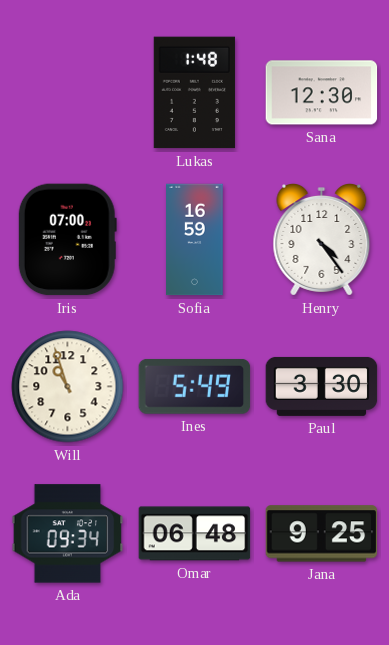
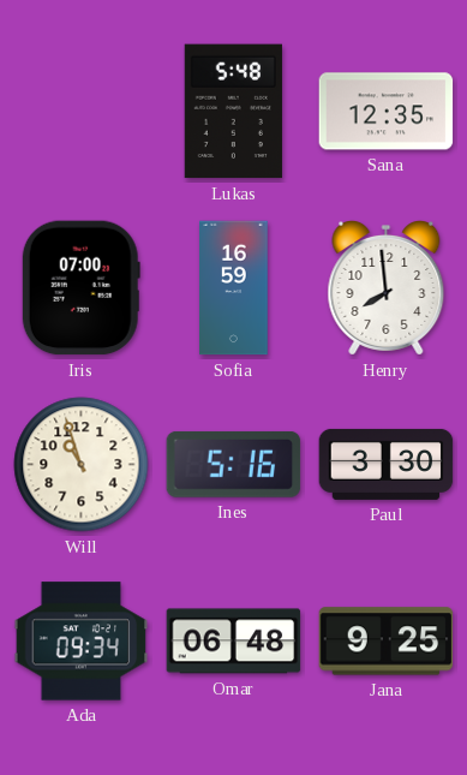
Lukas: 1:48 -> 5:48
Sana: 12:30 -> 12:35
Henry: 4:24 -> 7:59
Ines: 5:49 -> 5:16
